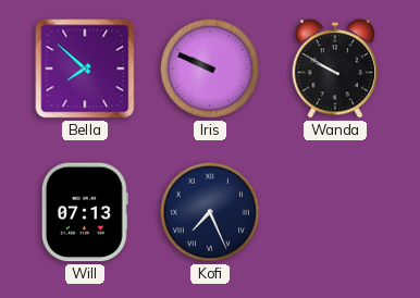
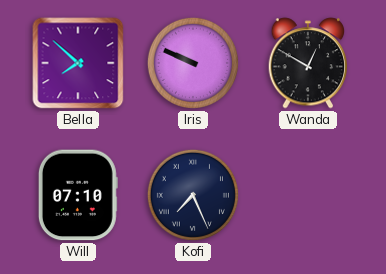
Wanda: 9:50 -> 12:50
Will: 07:13 -> 07:10
